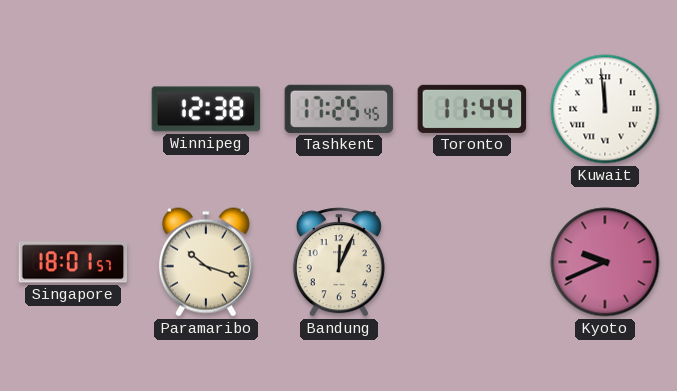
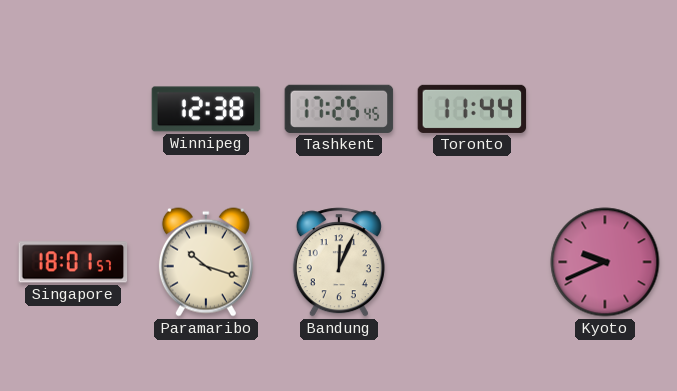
Kuwait: 11:59 -> none
